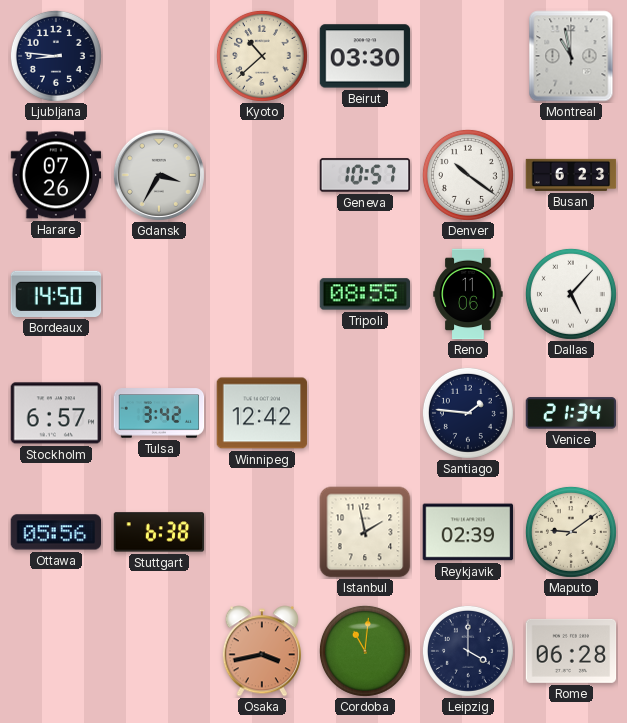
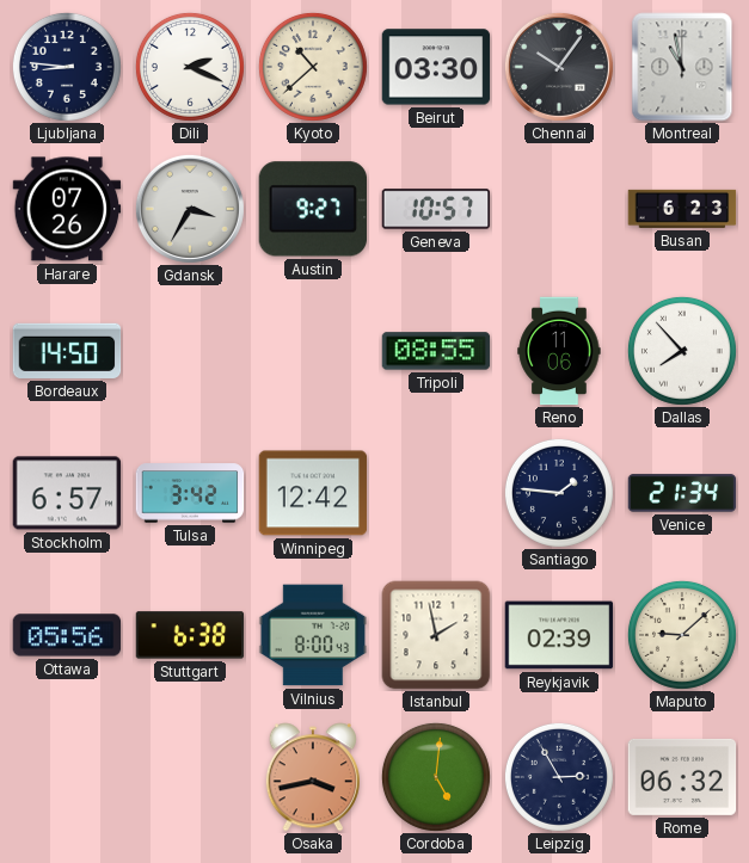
Dili: none -> 2:19
Chennai: none -> 10:06
Austin: none -> 9:27
Denver: 10:21 -> none
Dallas: 5:07 -> 7:53
Vilnius: none -> 8:00
Maputo: 9:09 -> 9:08
Cordoba: 11:01 -> 5:01
Leipzig: 4:00 -> 2:55
Rome: 06:28 -> 06:32
